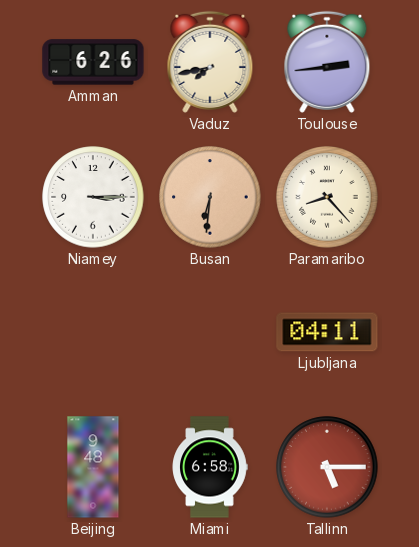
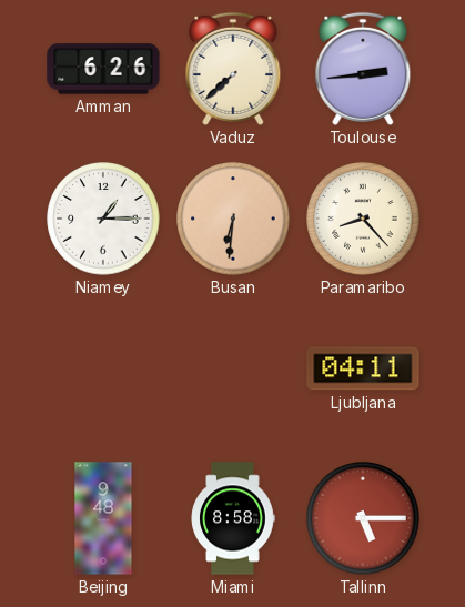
Vaduz: 7:43 -> 7:38
Niamey: 3:15 -> 1:15
Miami: 6:58 -> 8:58
